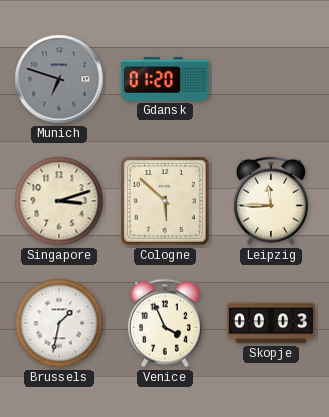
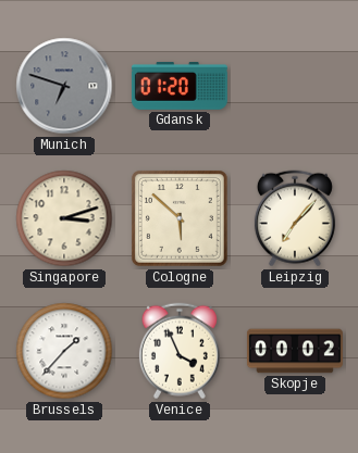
Leipzig: 11:45 -> 7:07
Brussels: 1:32 -> 1:37
Skopje: 00:03 -> 00:02
